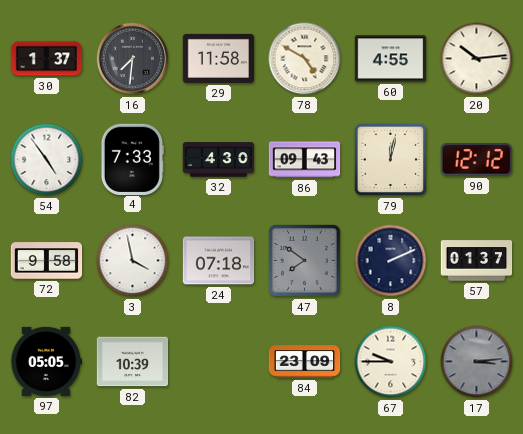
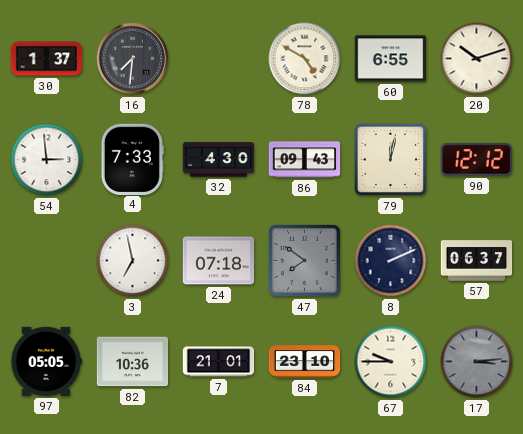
29: 11:58 -> none
60: 4:55 -> 6:55
20: 10:14 -> 10:12
54: 4:54 -> 2:59
72: 9:58 -> none
3: 3:58 -> 6:58
57: 01:37 -> 06:37
82: 10:39 -> 10:36
7: none -> 21:01
84: 23:09 -> 23:10
